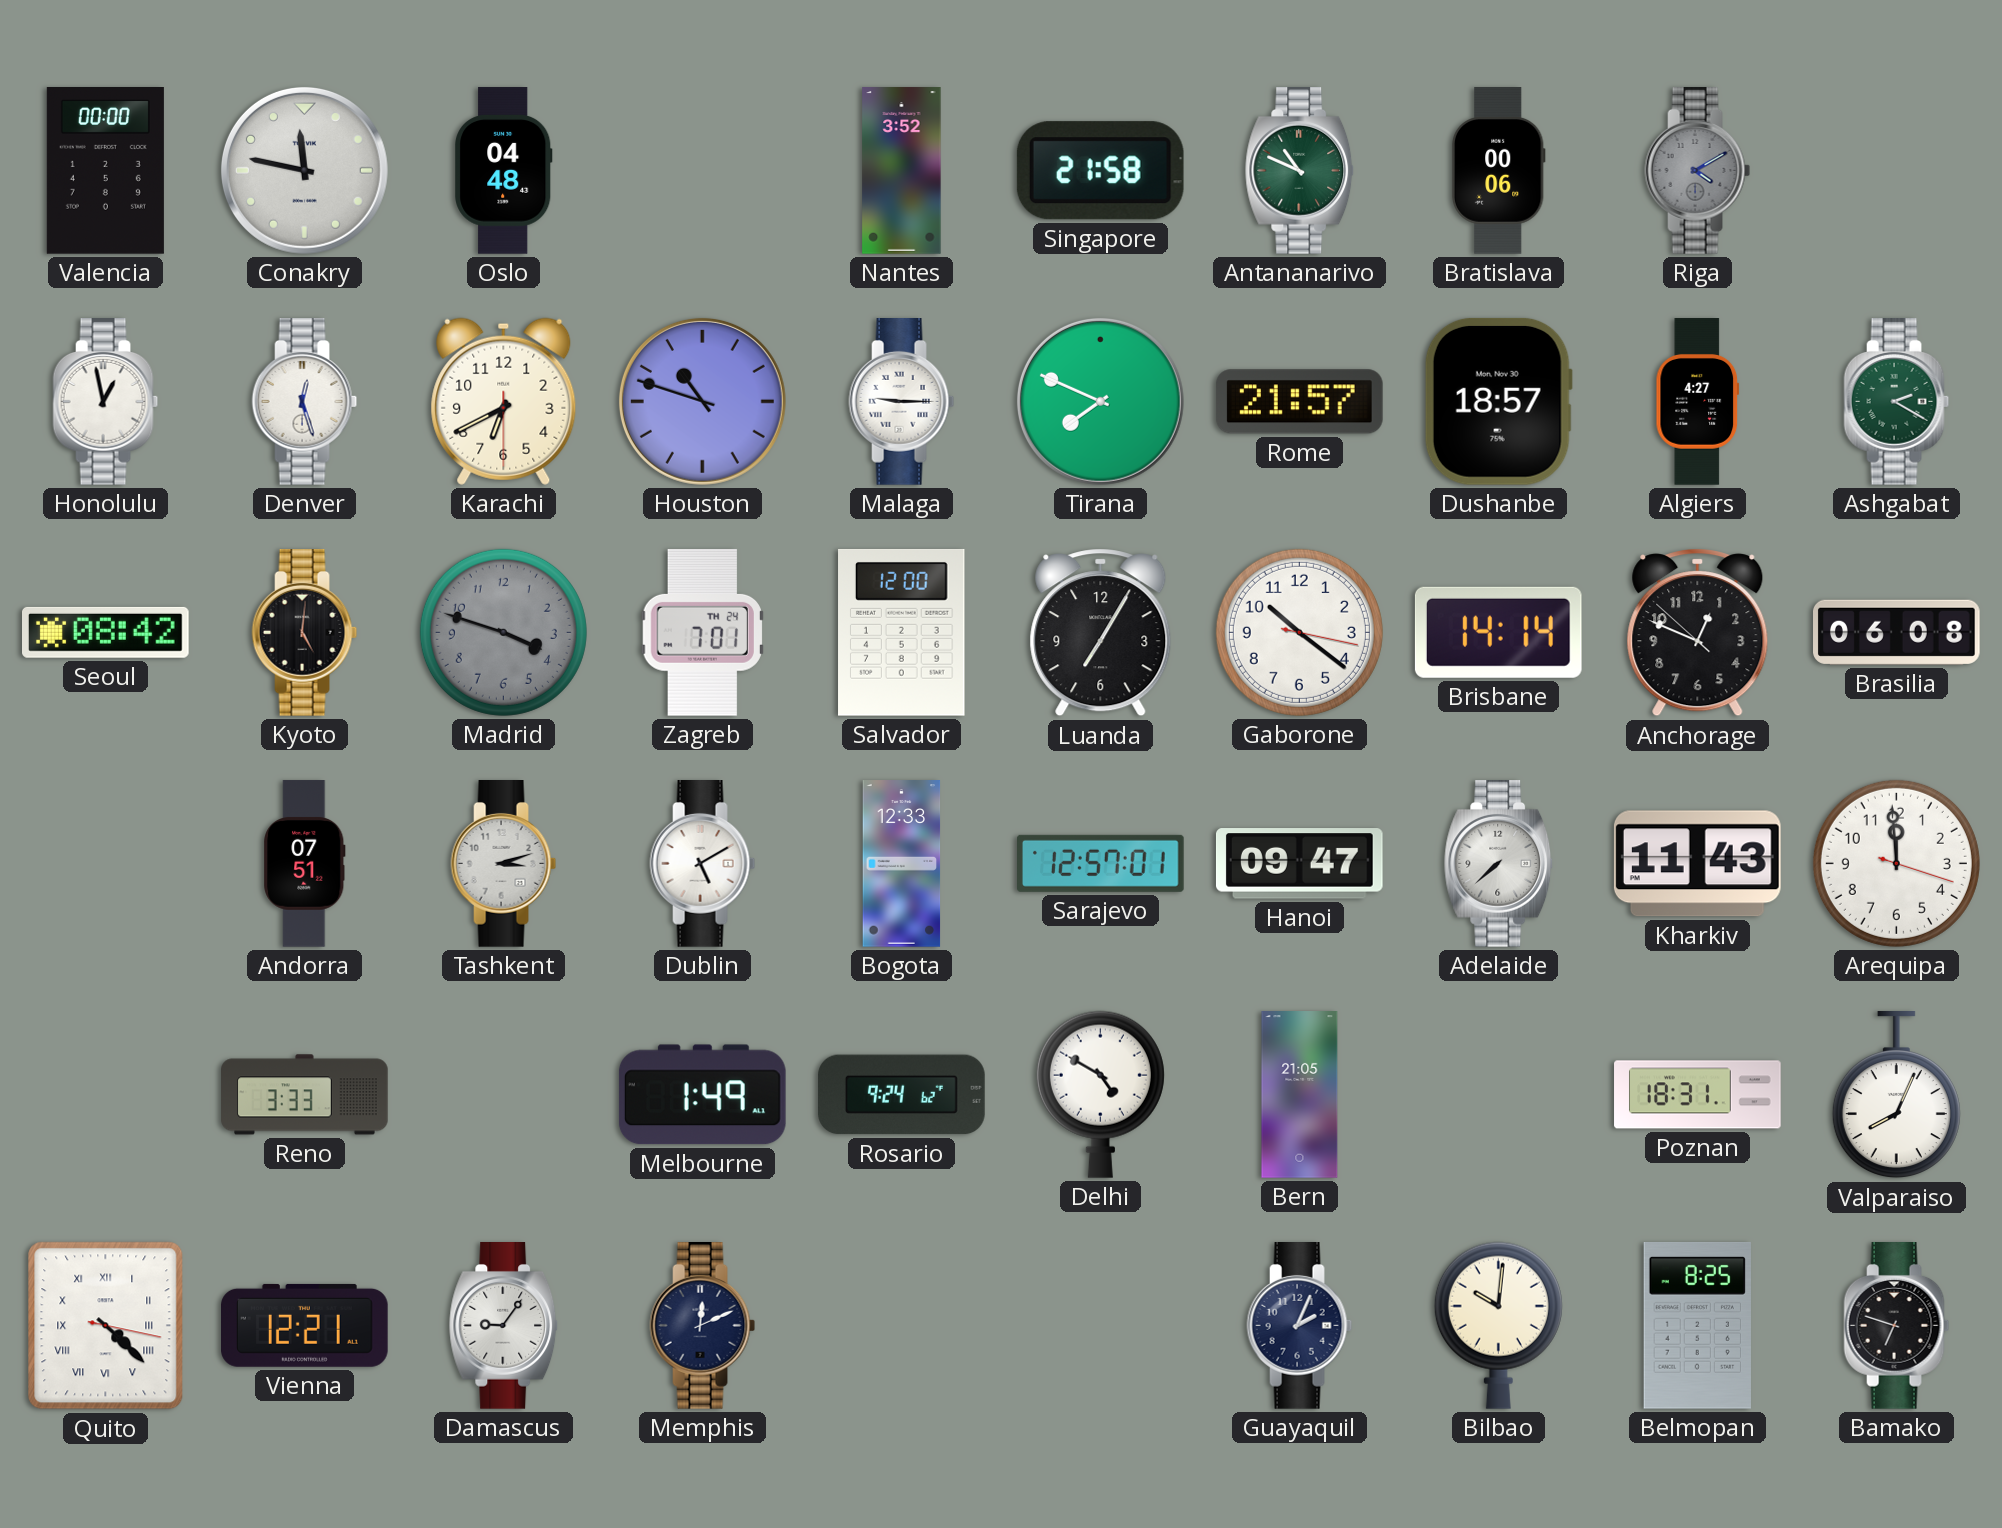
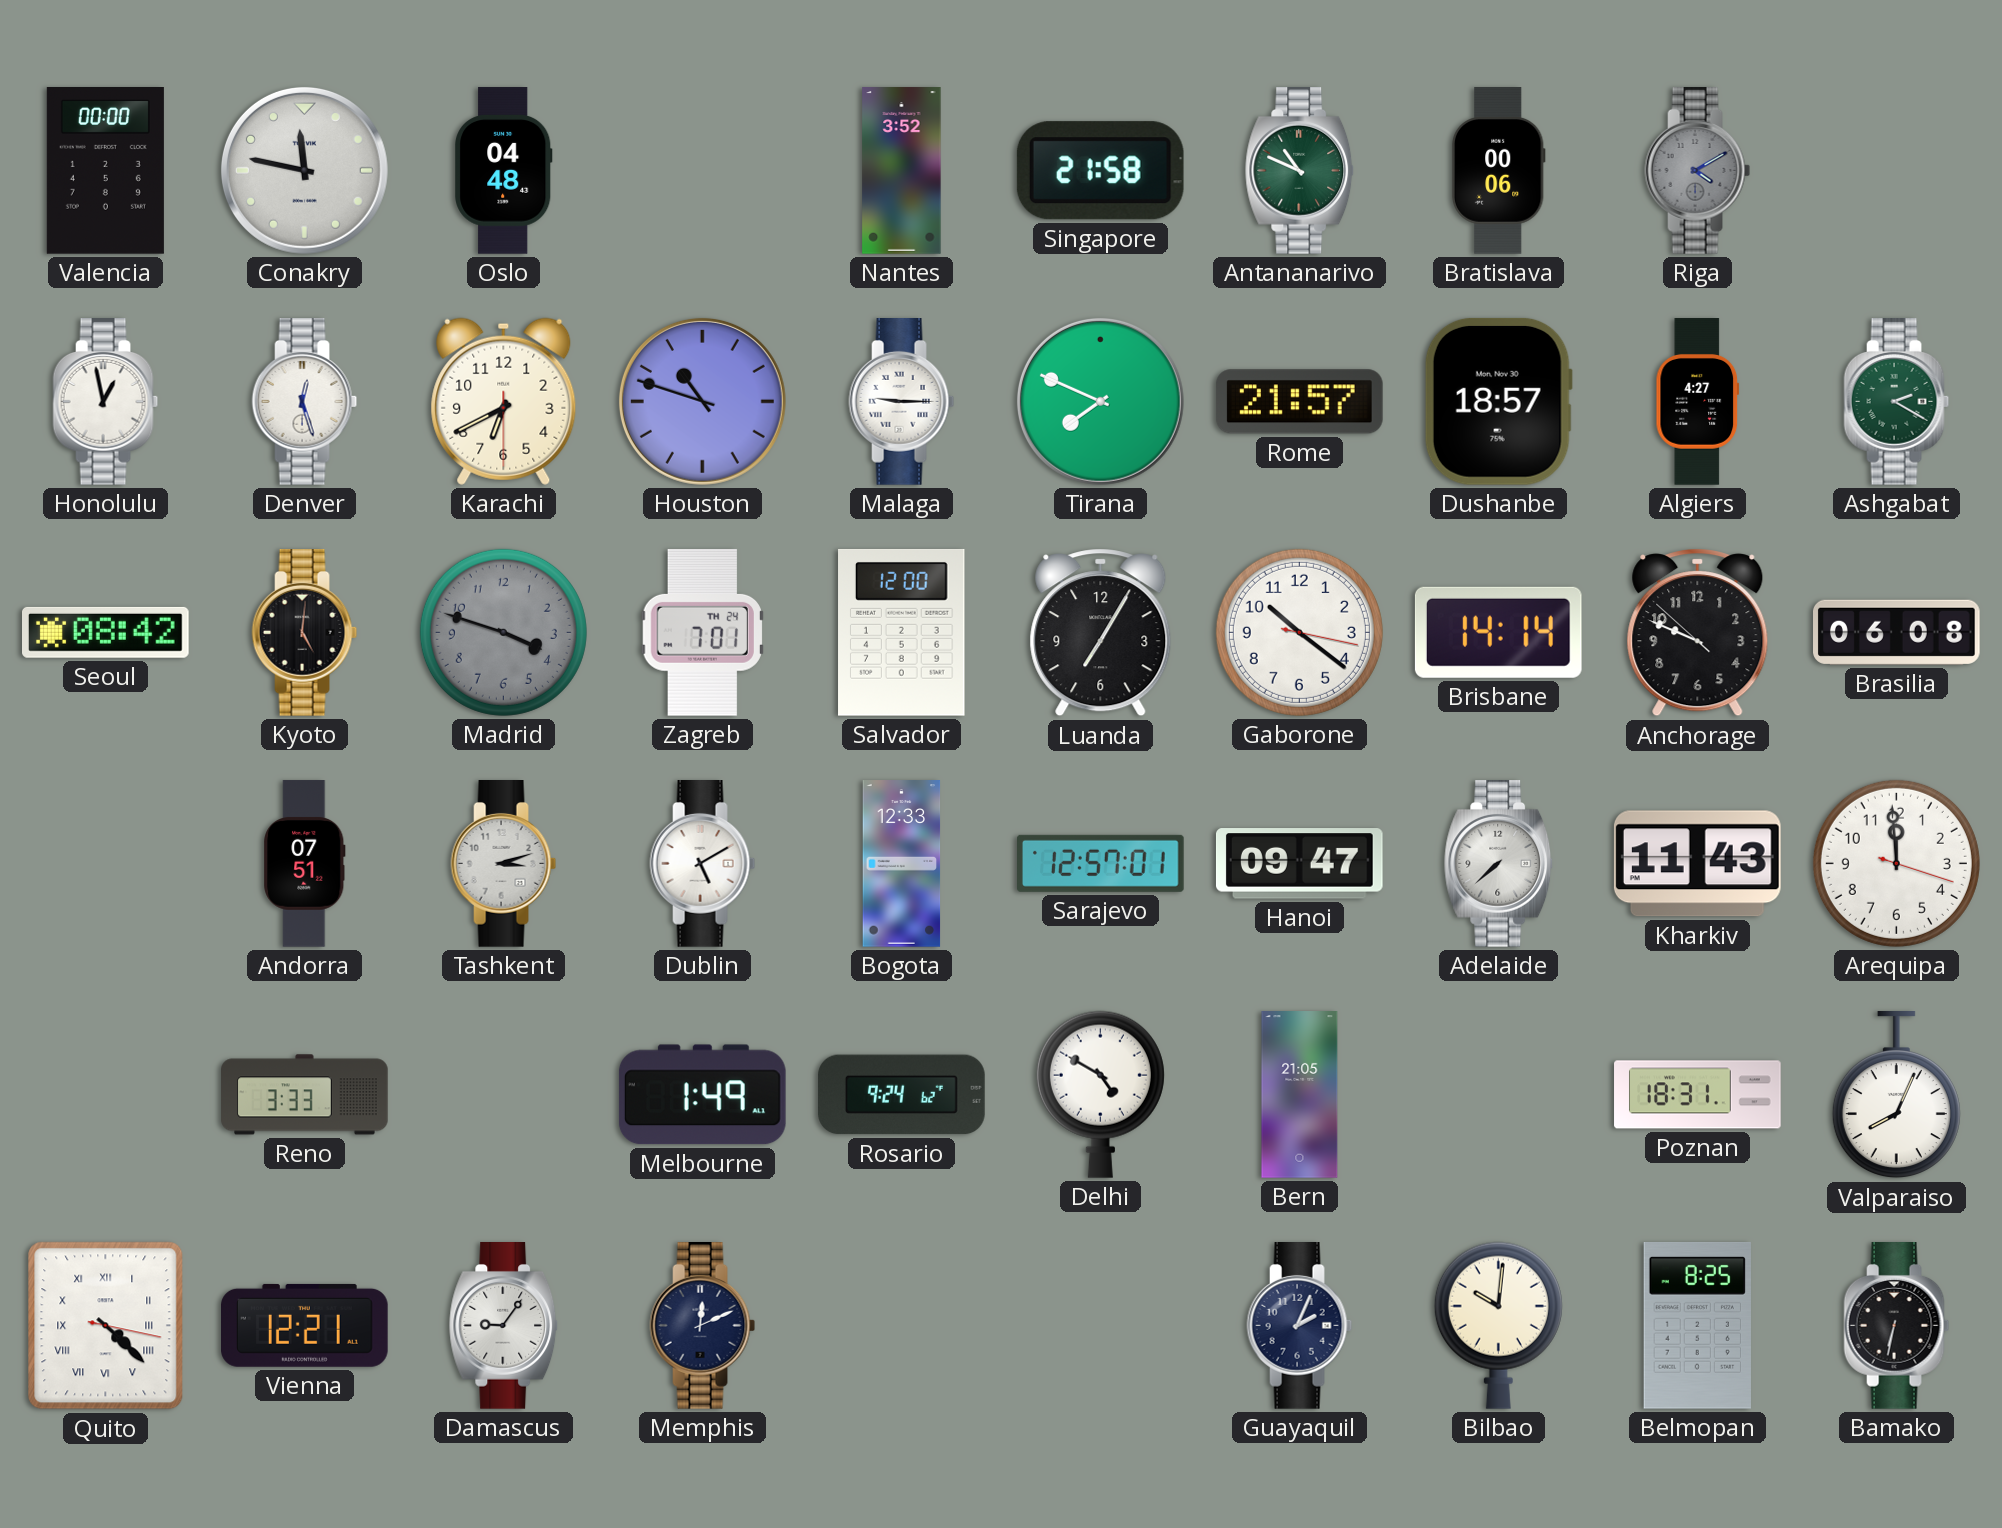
Anchorage: 12:48 -> 9:48
Bamako: 6:48 -> 6:32
